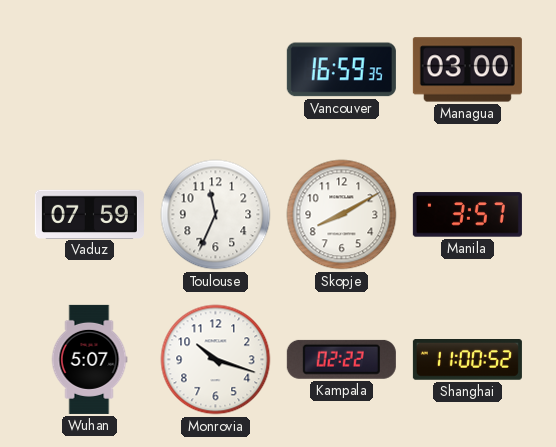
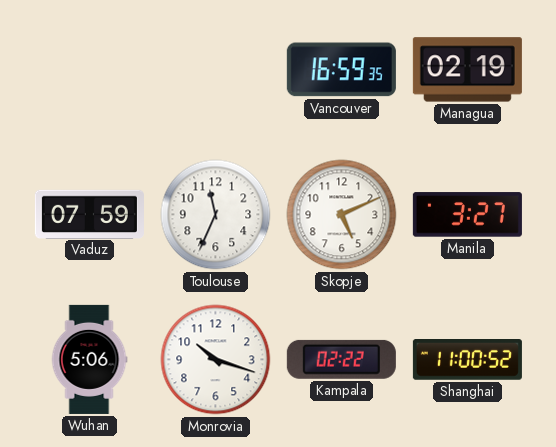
Managua: 03:00 -> 02:19
Skopje: 8:10 -> 5:11
Manila: 3:57 -> 3:27
Wuhan: 5:07 -> 5:06
